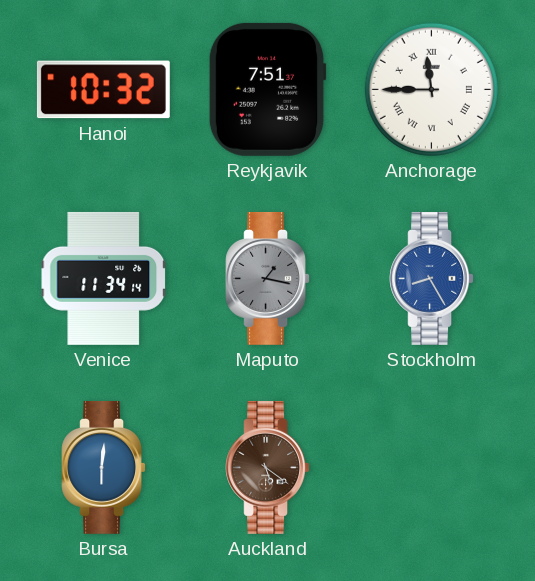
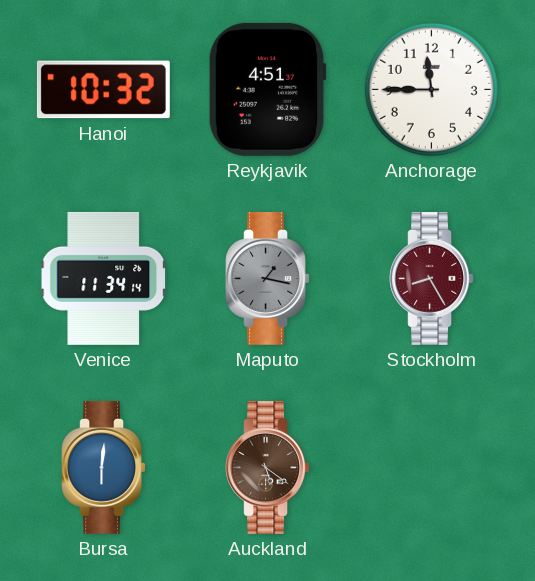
Reykjavik: 7:51 -> 4:51
Anchorage numerals: Roman -> Arabic
Stockholm dial: blue -> burgundy
